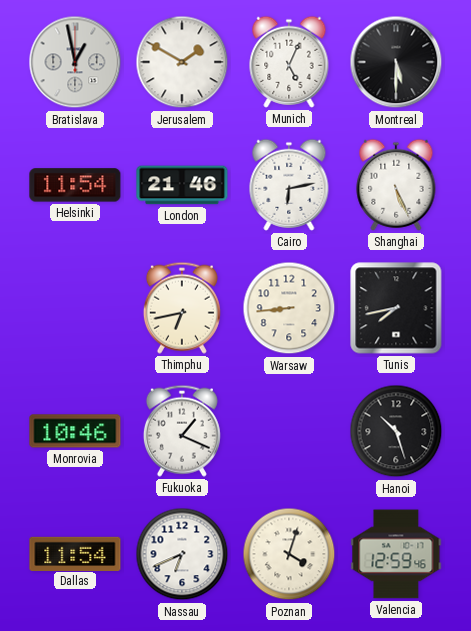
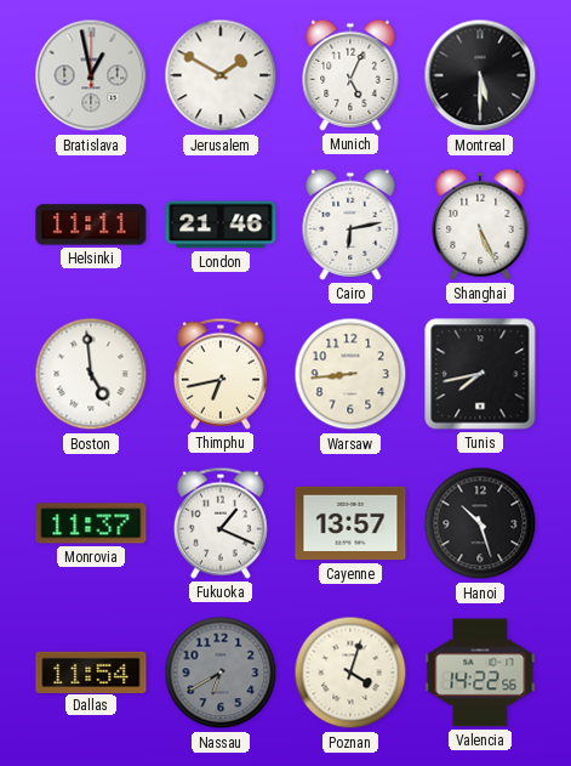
Helsinki: 11:54 -> 11:11
Boston: none -> 4:59
Monrovia: 10:46 -> 11:37
Cayenne: none -> 13:57
Nassau: 6:41 -> 6:40
Nassau dial: white -> grey
Valencia: 12:59 -> 14:22
